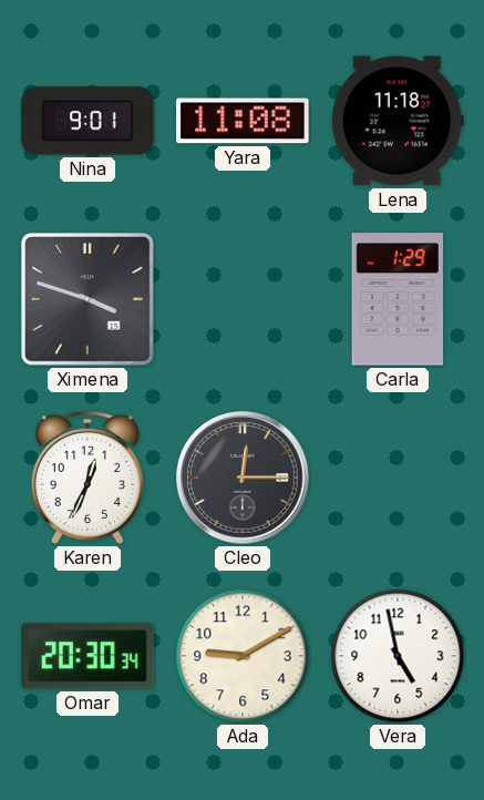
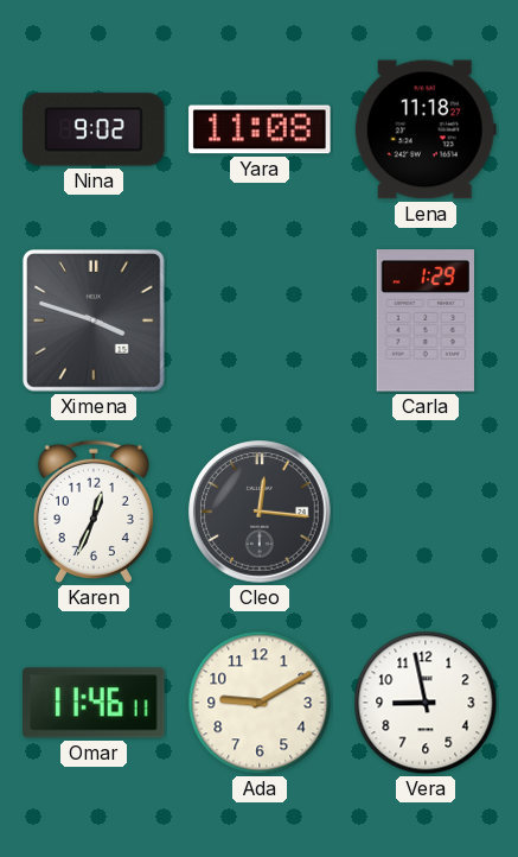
Nina: 9:01 -> 9:02
Cleo: 12:15 -> 12:16
Omar: 20:30 -> 11:46
Vera: 4:58 -> 8:58
